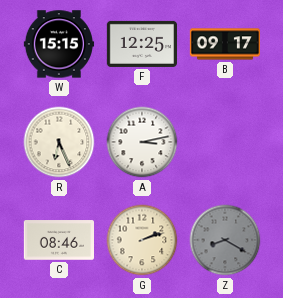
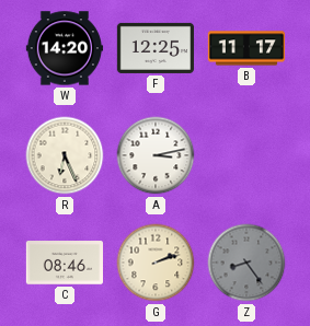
W: 15:15 -> 14:20
B: 09:17 -> 11:17
Z: 8:20 -> 8:24
